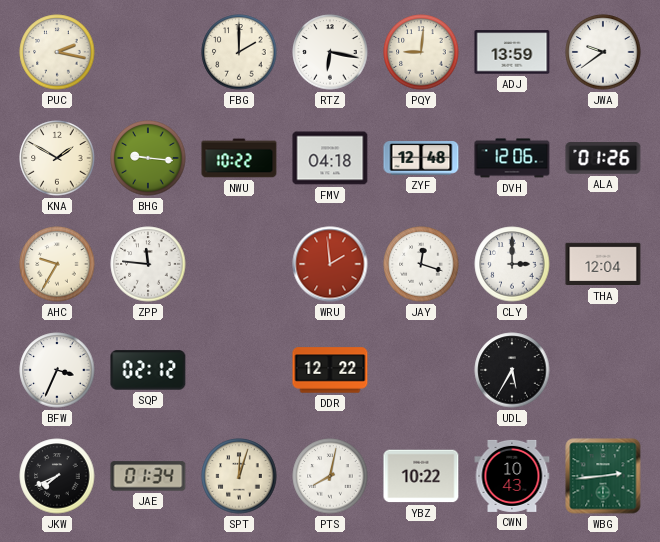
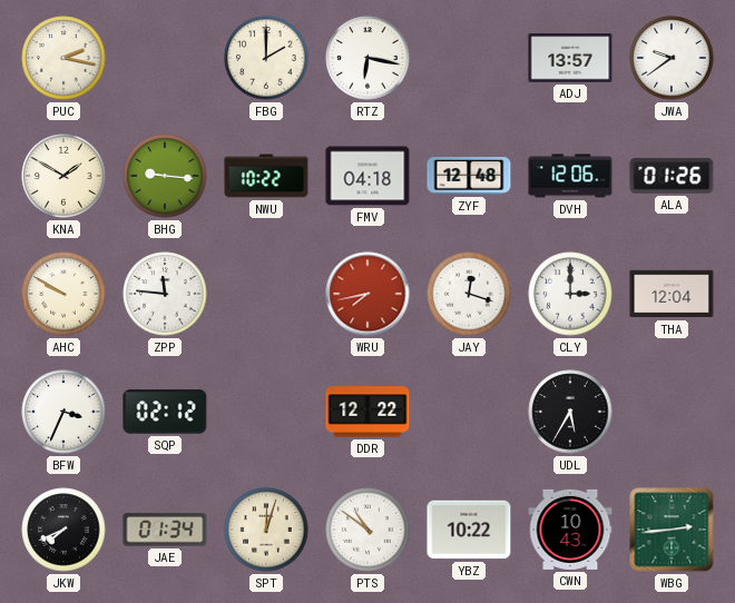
PQY: 9:01 -> none
ADJ: 13:59 -> 13:57
AHC: 9:35 -> 9:50
WRU: 1:59 -> 7:43
PTS: 8:02 -> 10:51
